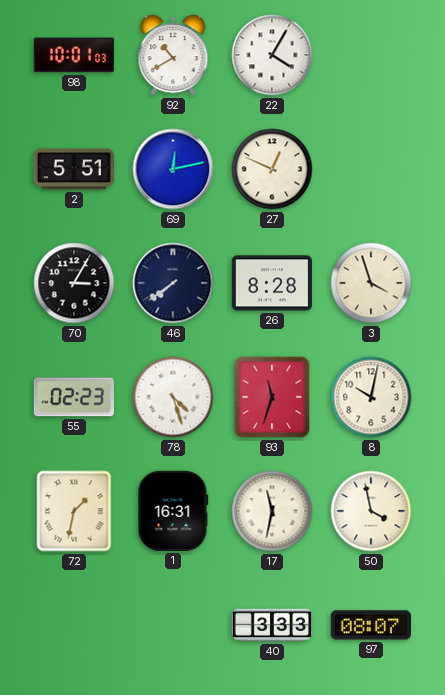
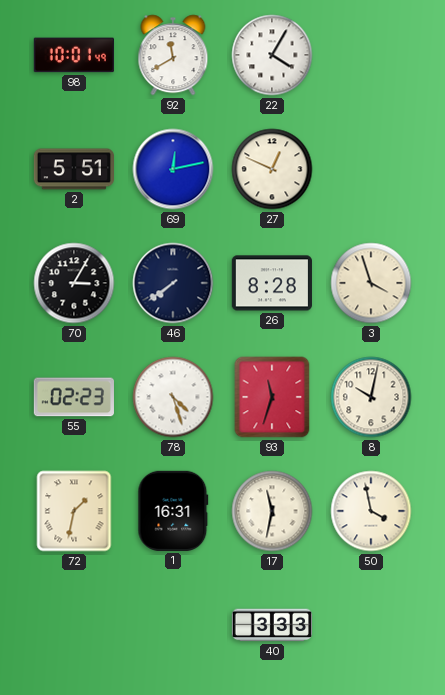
98: 10:01:03 -> 10:01:49
92: 10:40 -> 11:40
97: 08:07 -> none
